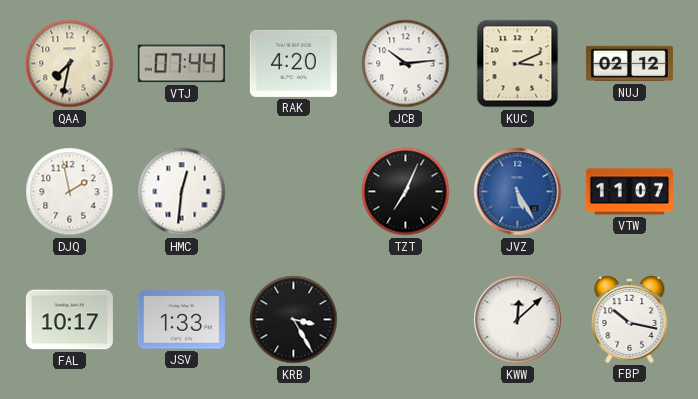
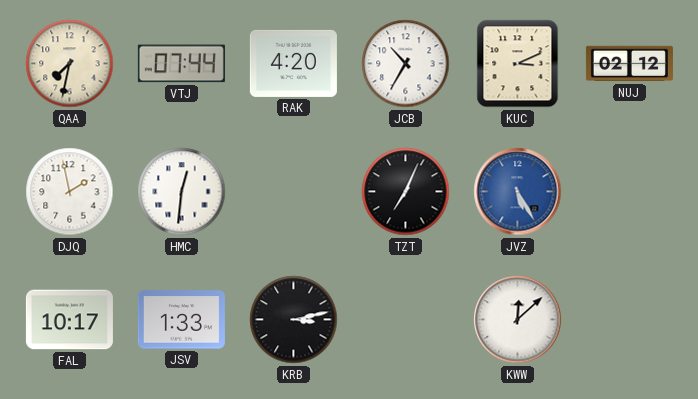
JCB: 10:14 -> 10:35
VTW: 11:07 -> none
KRB: 3:25 -> 3:13
FBP: 10:17 -> none
